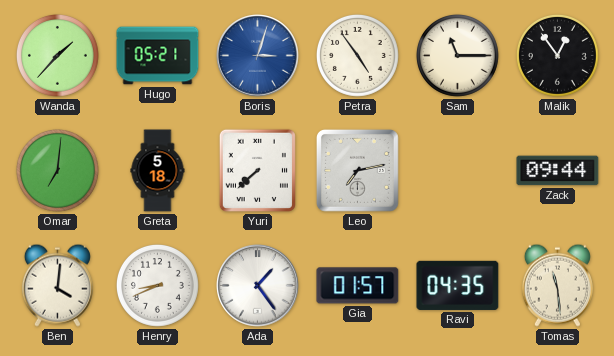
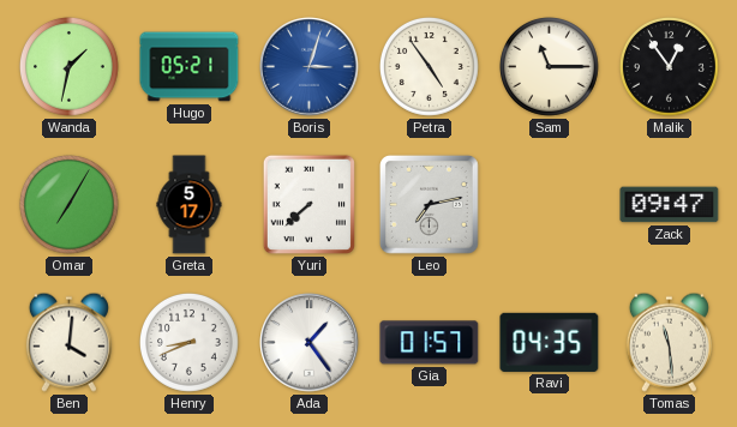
Wanda: 1:37 -> 1:32
Omar: 7:01 -> 7:05
Greta: 5:18 -> 5:17
Zack: 09:44 -> 09:47
